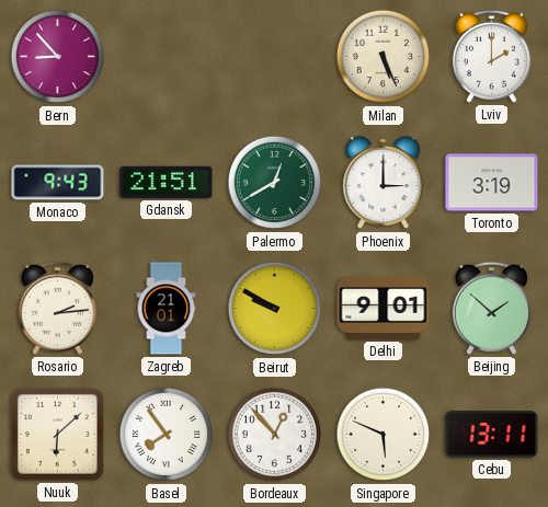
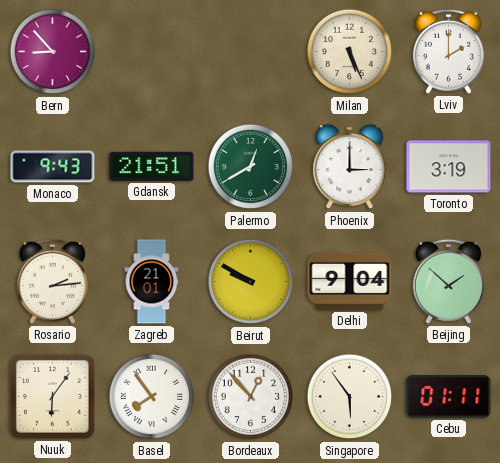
Delhi: 9:01 -> 9:04
Nuuk: 6:08 -> 6:06
Singapore: 5:49 -> 5:54
Cebu: 13:11 -> 01:11
